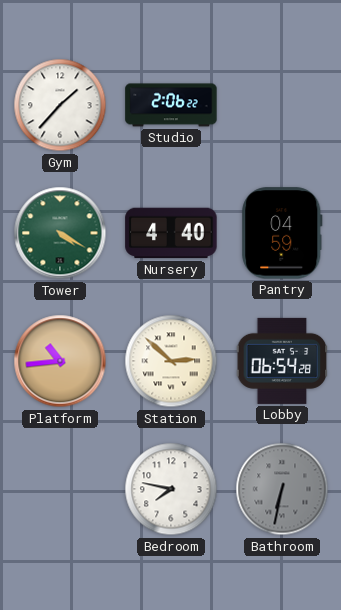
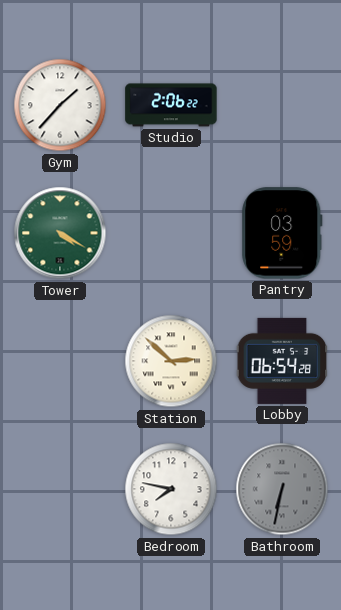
Nursery: 4:40 -> none
Pantry: 04:59 -> 03:59
Platform: 10:44 -> none
